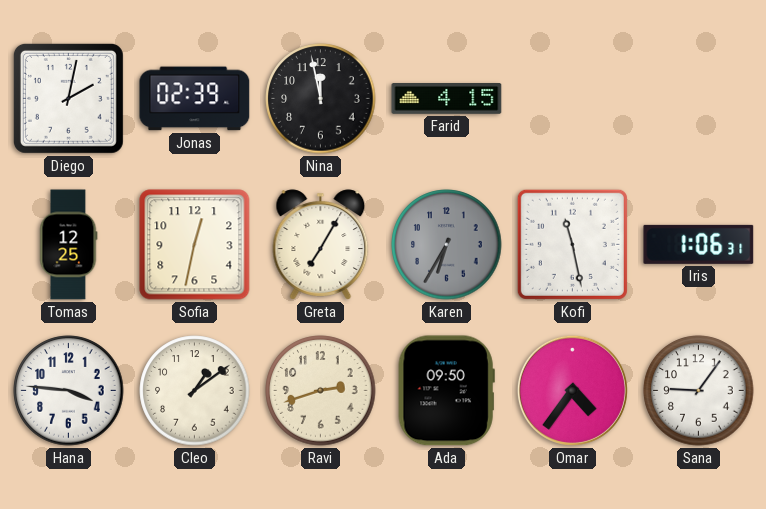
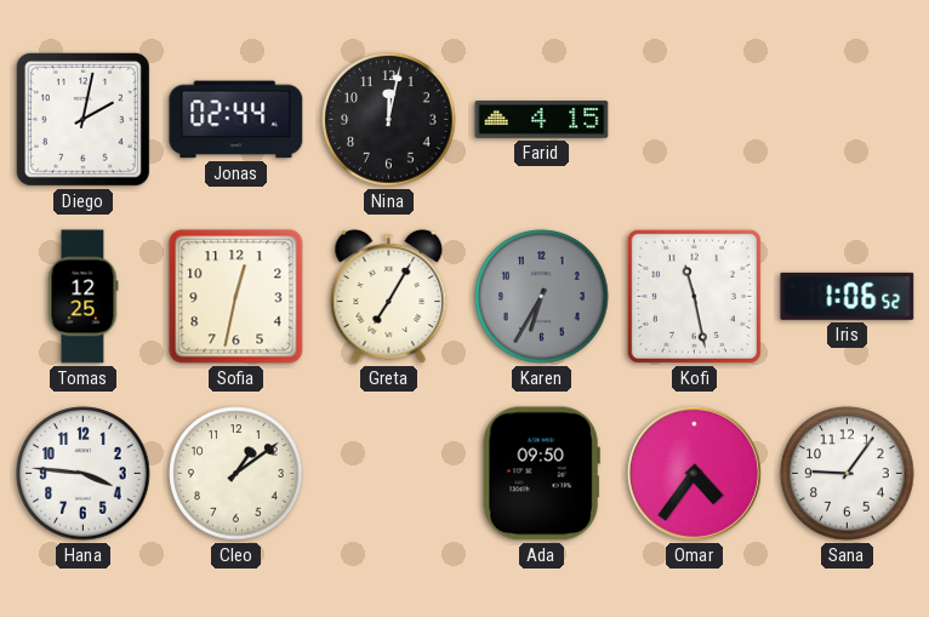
Jonas: 02:39 -> 02:44
Nina: 11:58 -> 12:02
Iris: 1:06:31 -> 1:06:52
Ravi: 2:42 -> none
